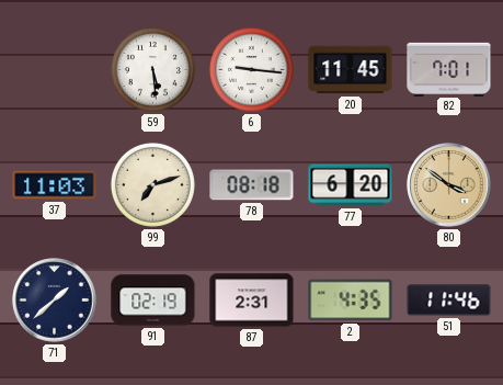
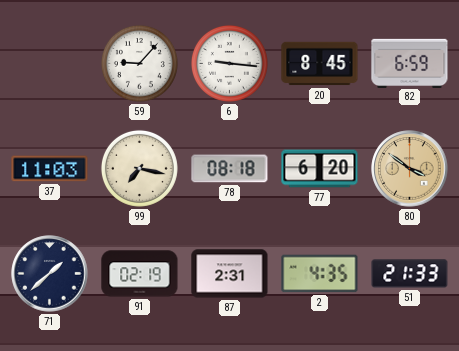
59: 5:29 -> 9:07
20: 11:45 -> 8:45
82: 7:01 -> 6:59
99: 7:12 -> 7:17
51: 11:46 -> 21:33
